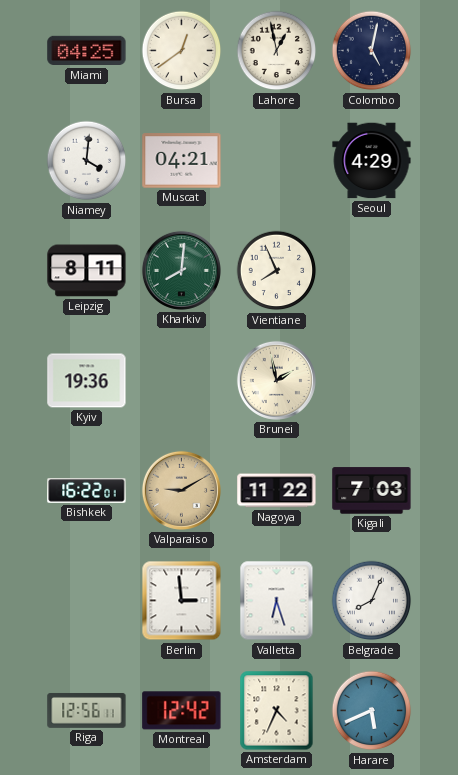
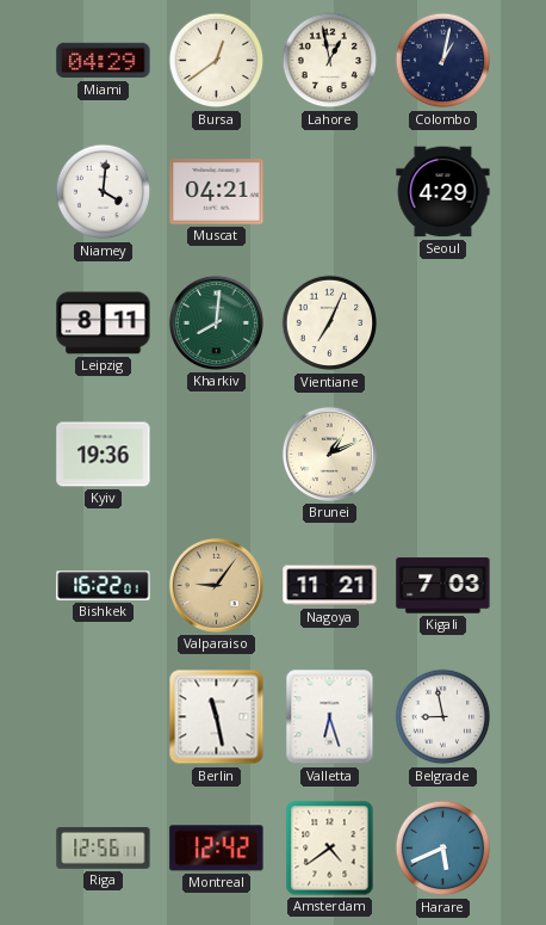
Miami: 04:25 -> 04:29
Colombo: 5:02 -> 1:02
Vientiane: 7:56 -> 7:04
Brunei: 1:58 -> 1:11
Valparaiso: 9:10 -> 9:06
Nagoya: 11:22 -> 11:21
Berlin: 2:59 -> 11:28
Belgrade: 8:04 -> 8:58
Amsterdam: 4:34 -> 4:39
